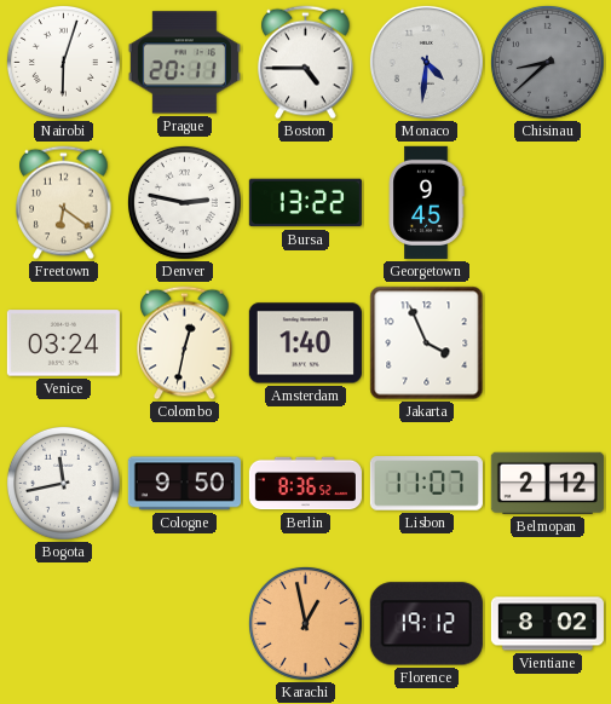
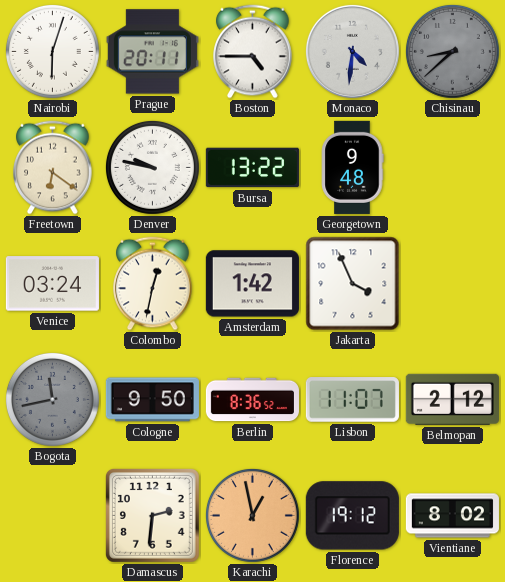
Denver: 2:47 -> 9:47
Georgetown: 9:45 -> 9:48
Amsterdam: 1:40 -> 1:42
Bogota dial: white -> grey
Damascus: none -> 2:31
